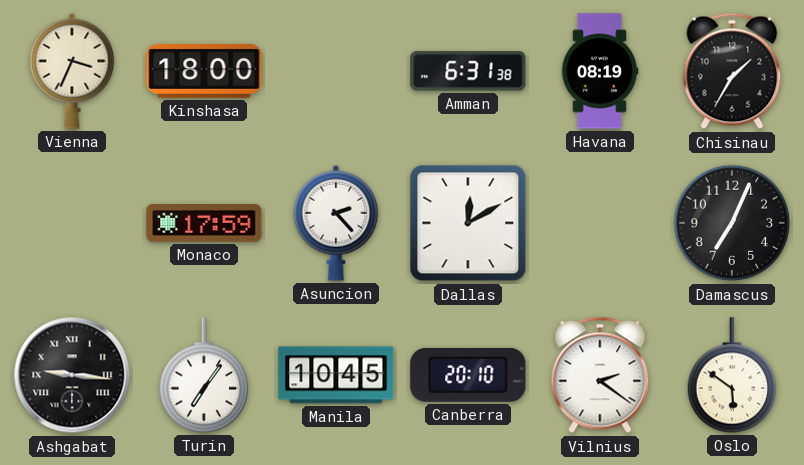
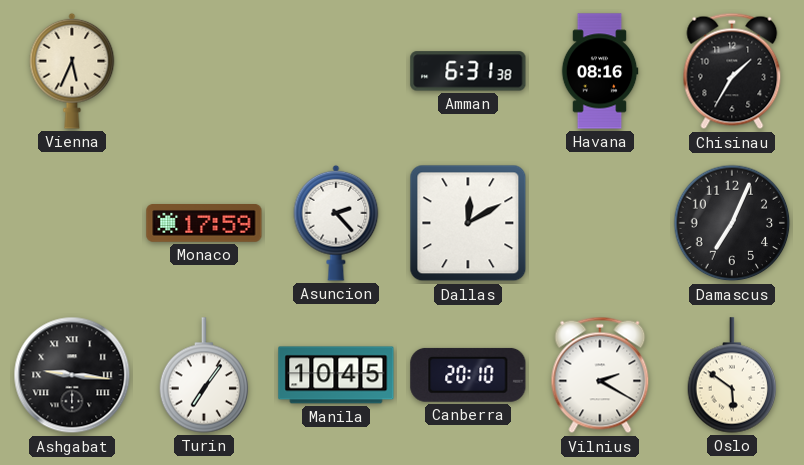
Vienna: 3:34 -> 5:34
Kinshasa: 18:00 -> none
Havana: 08:19 -> 08:16
Vilnius: 2:21 -> 2:20
